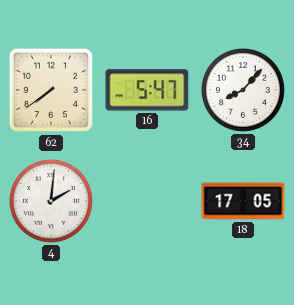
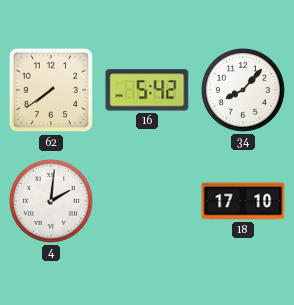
16: 5:47 -> 5:42
18: 17:05 -> 17:10
